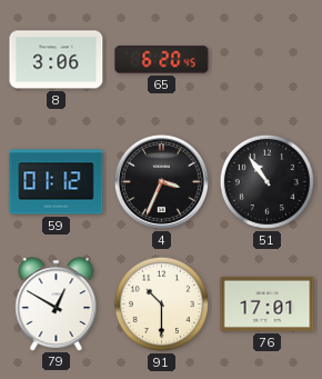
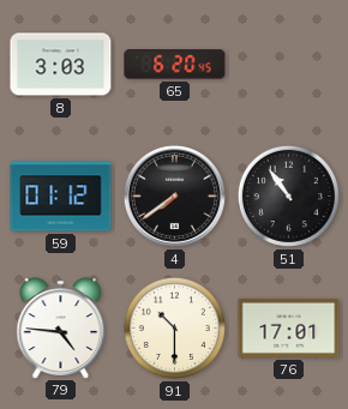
8: 3:06 -> 3:03
4: 3:34 -> 7:39
79: 12:50 -> 4:46
